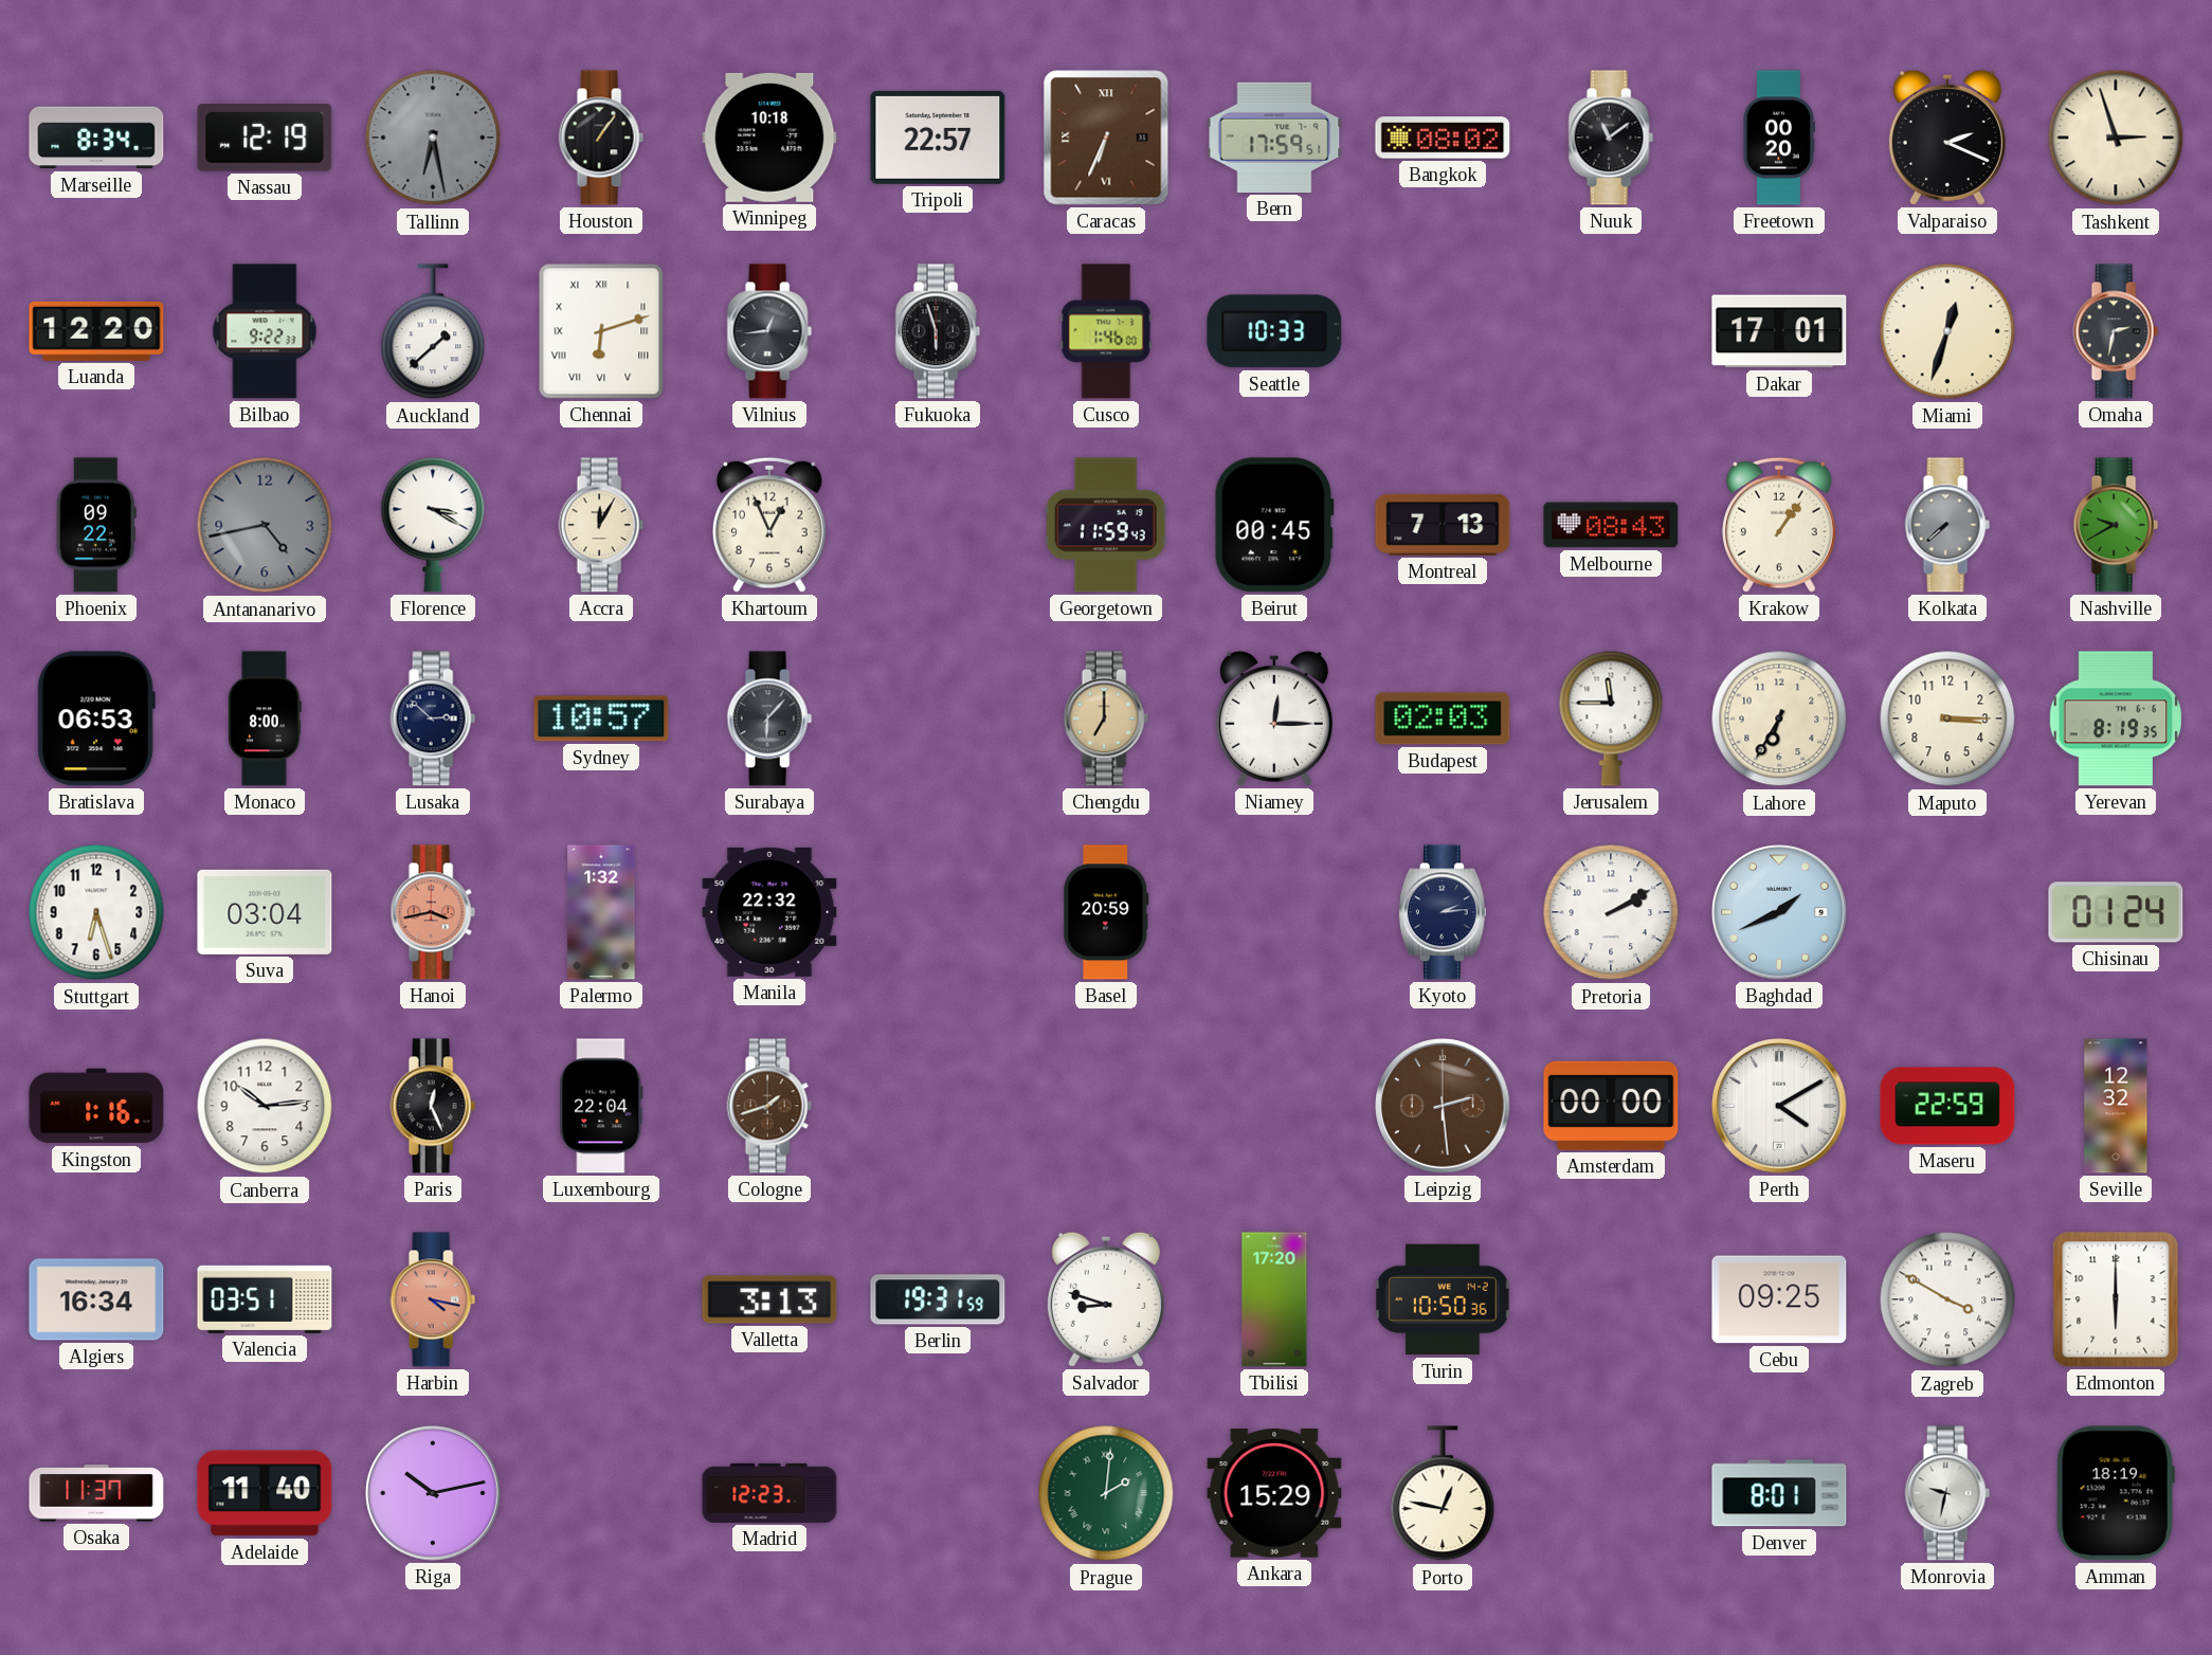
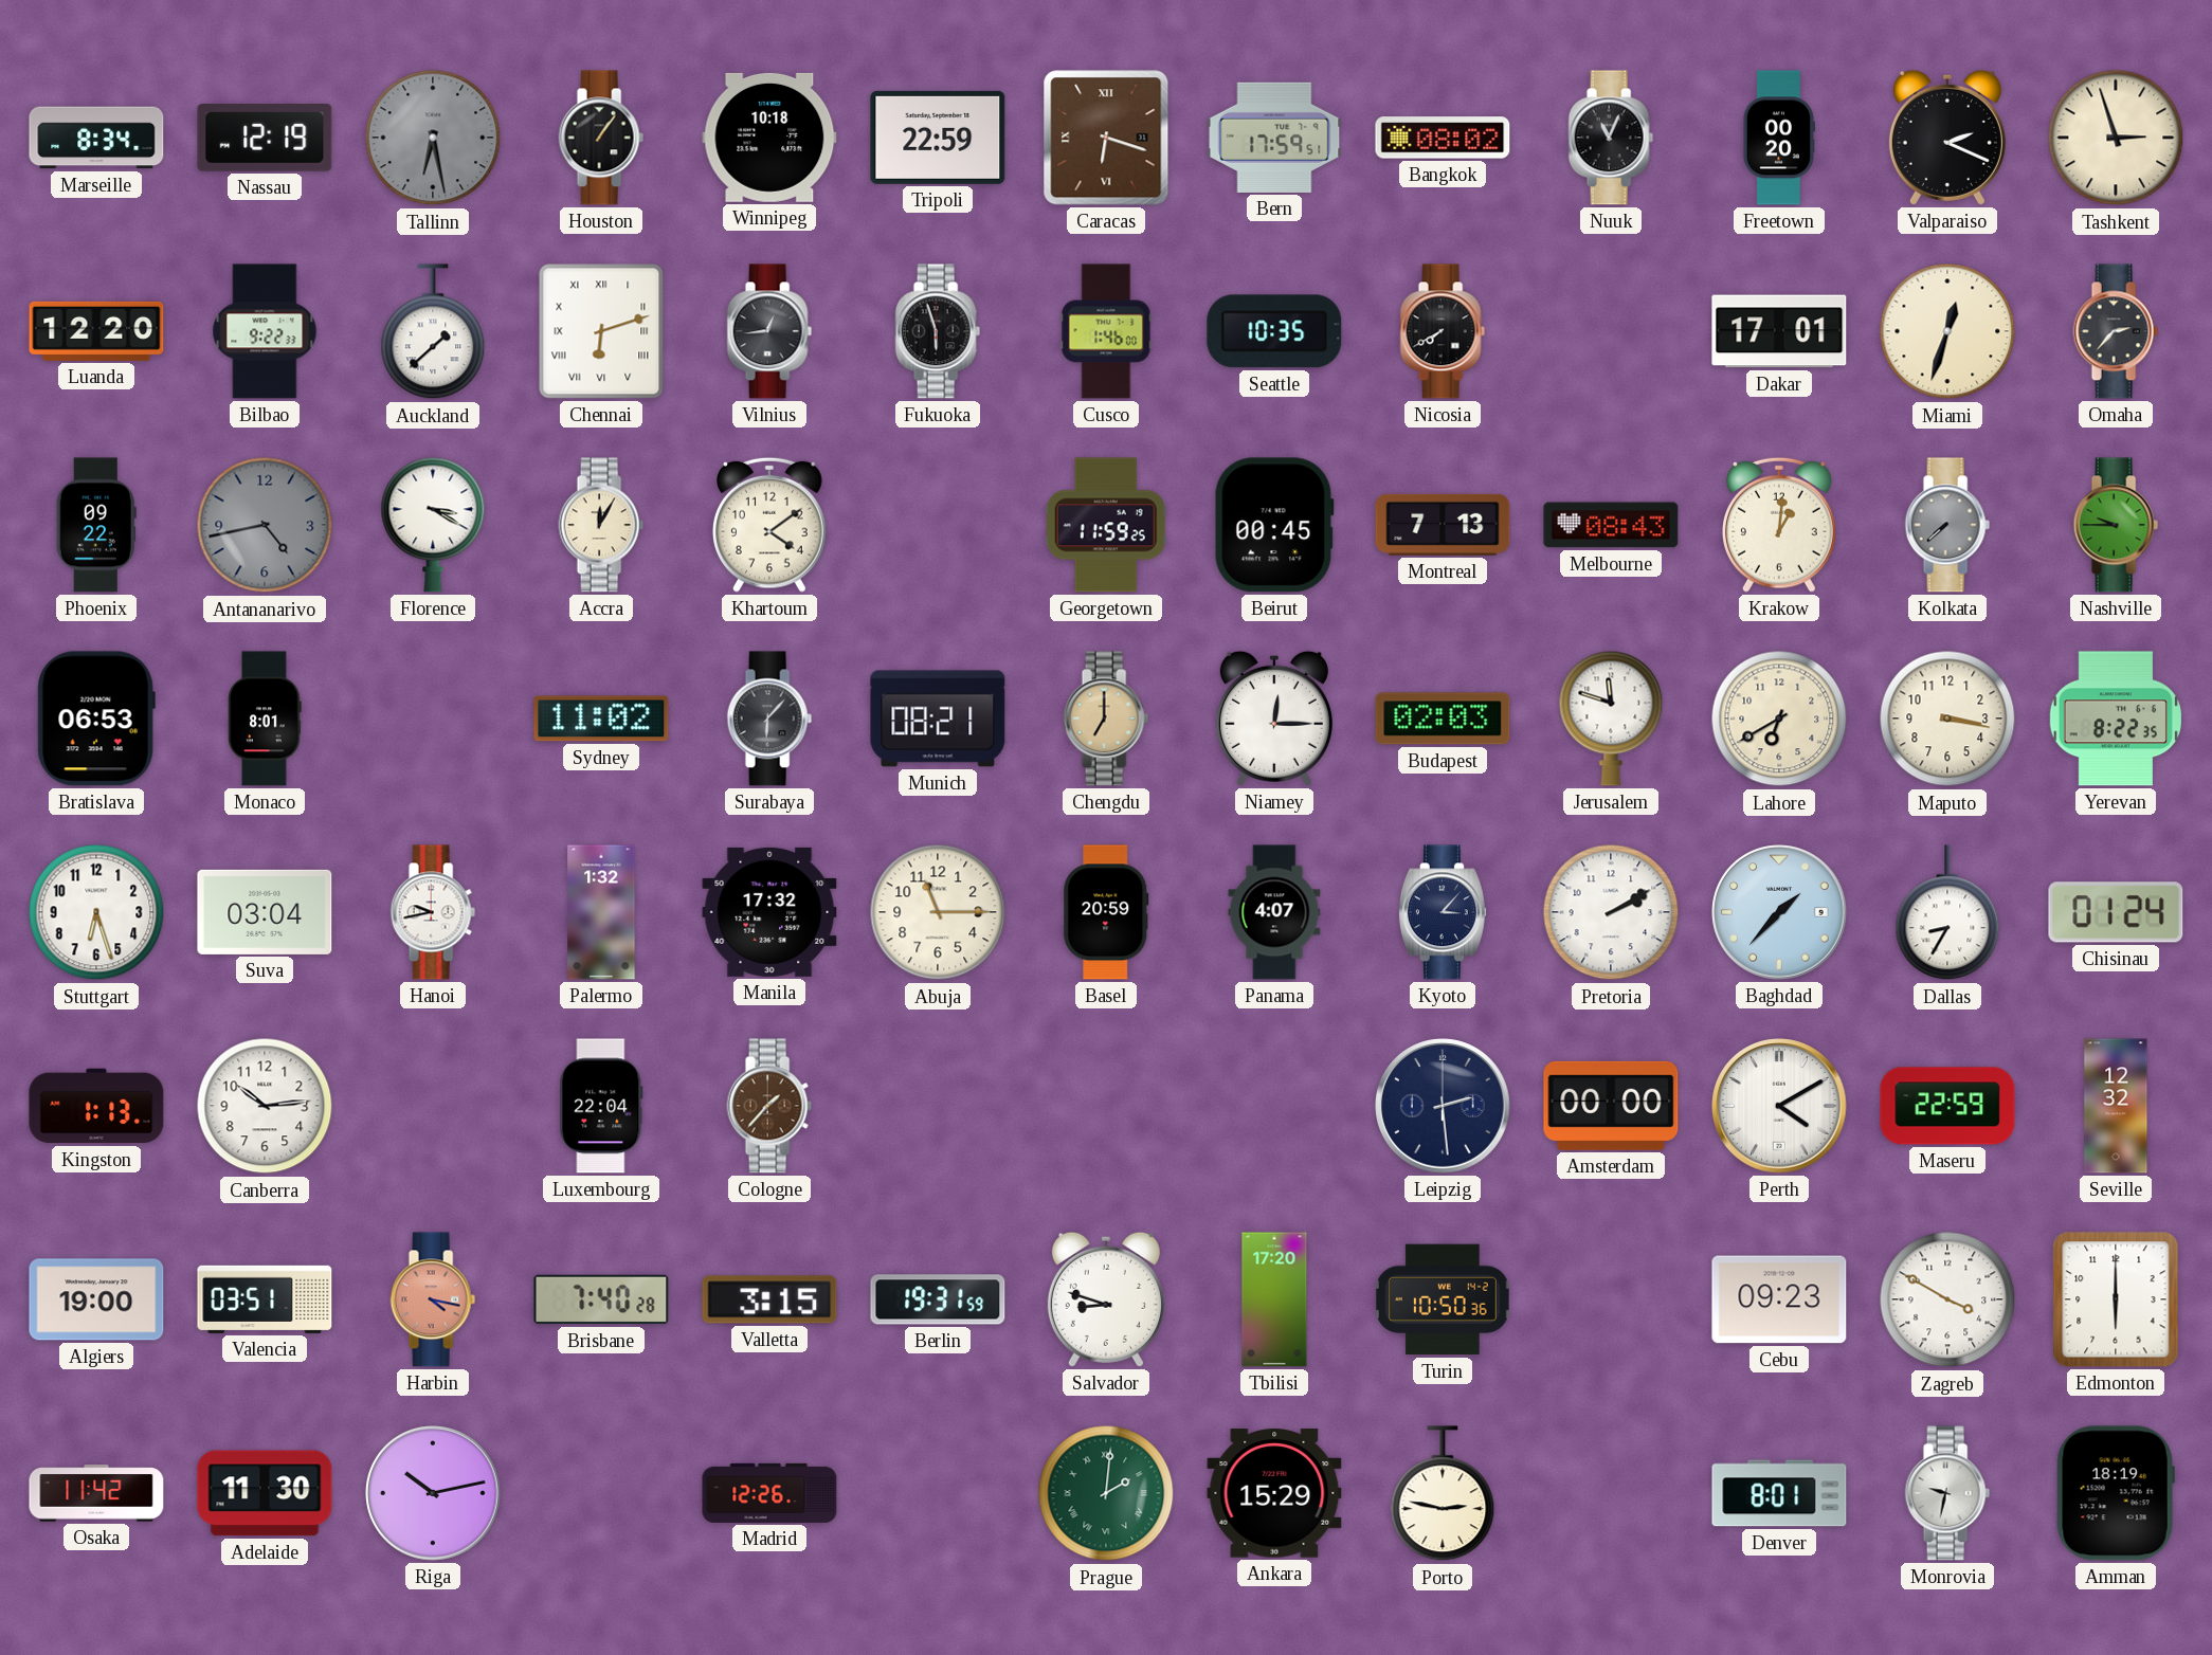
Tripoli: 22:57 -> 22:59
Caracas: 6:34 -> 6:18
Nuuk: 11:09 -> 11:04
Seattle: 10:33 -> 10:35
Nicosia: none -> 7:40
Omaha: 2:32 -> 2:37
Khartoum: 12:56 -> 4:09
Georgetown: 11:59:43 -> 11:59:25
Krakow: 1:06 -> 1:01
Nashville: 9:40 -> 9:45
Monaco: 8:00 -> 8:01
Lusaka: 2:52 -> none
Sydney: 10:57 -> 11:02
Munich: none -> 08:21
Jerusalem: 11:45 -> 11:48
Lahore: 6:35 -> 6:40
Maputo: 3:15 -> 3:17
Yerevan: 8:19 -> 8:22
Hanoi: 3:43 -> 9:43
Hanoi dial: salmon -> white
Manila: 22:32 -> 17:32
Abuja: none -> 11:15
Panama: none -> 4:07
Kyoto: 2:14 -> 3:07
Baghdad: 1:41 -> 1:37
Dallas: none -> 8:35
Kingston: 1:16 -> 1:13
Paris: 12:26 -> none
Cologne: 1:42 -> 1:37
Leipzig dial: brown -> navy
Algiers: 16:34 -> 19:00
Brisbane: none -> 7:40
Valletta: 3:13 -> 3:15
Cebu: 09:25 -> 09:23
Osaka: 11:37 -> 11:42
Adelaide: 11:40 -> 11:30
Madrid: 12:23 -> 12:26
Porto: 12:47 -> 2:47
